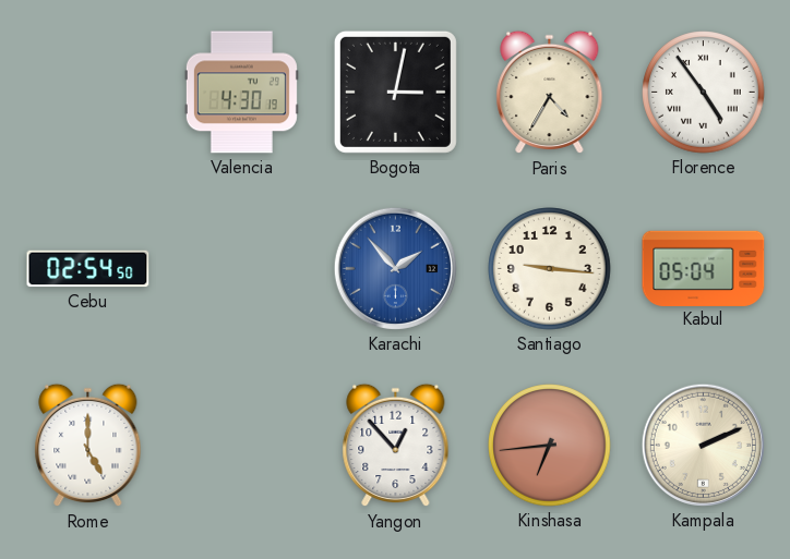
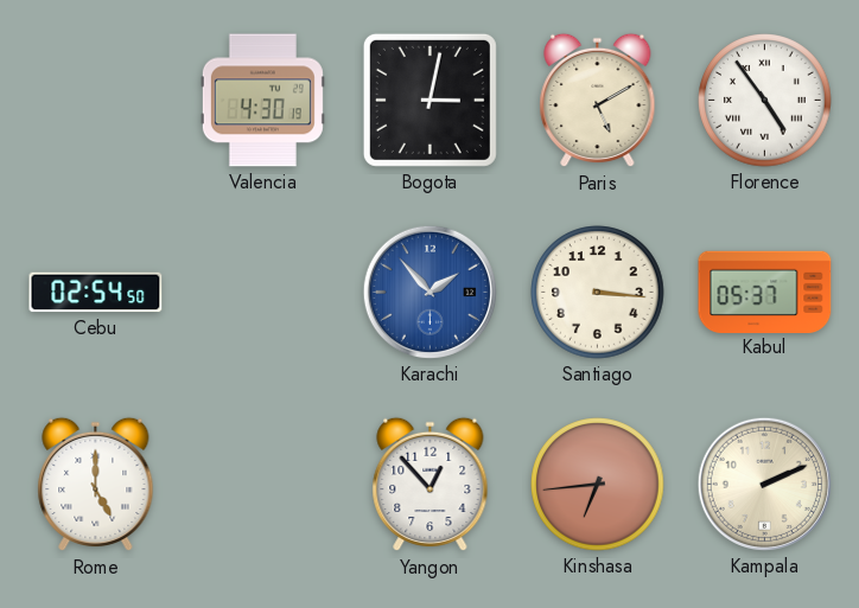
Paris: 4:35 -> 5:10
Santiago: 9:16 -> 3:16
Kabul: 05:04 -> 05:37
